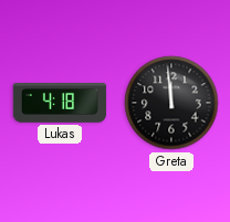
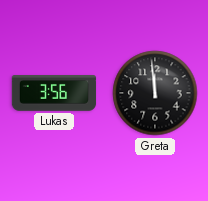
Lukas: 4:18 -> 3:56
